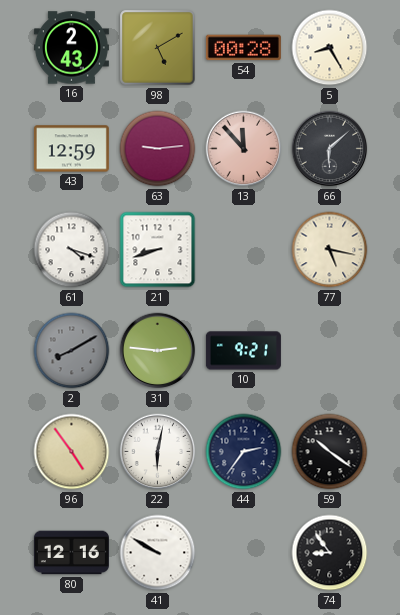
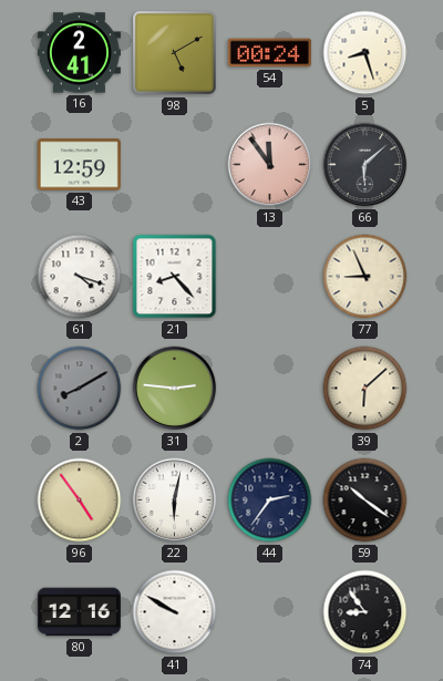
16: 2:43 -> 2:41
54: 00:28 -> 00:24
5: 8:25 -> 8:27
63: 9:14 -> none
13: 11:53 -> 11:54
21: 8:42 -> 8:23
77: 5:17 -> 8:56
10: 9:21 -> none
39: none -> 6:08
